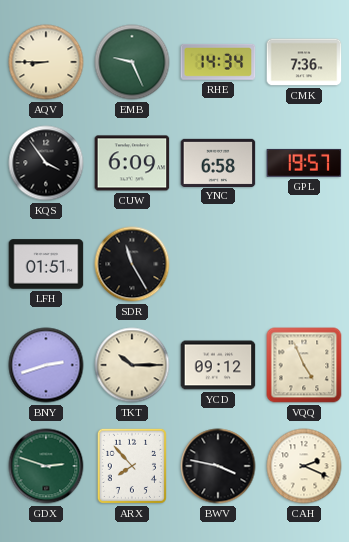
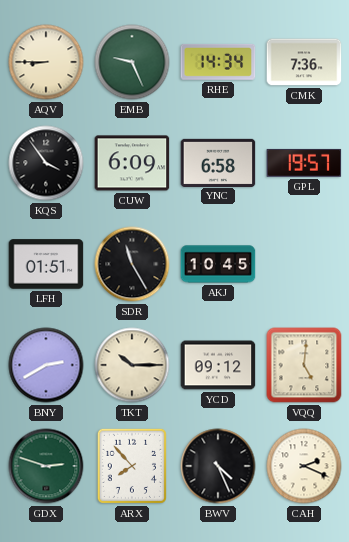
AKJ: none -> 10:45
BNY: 2:42 -> 2:40
VQQ: 4:56 -> 5:01
BWV: 3:47 -> 4:26
